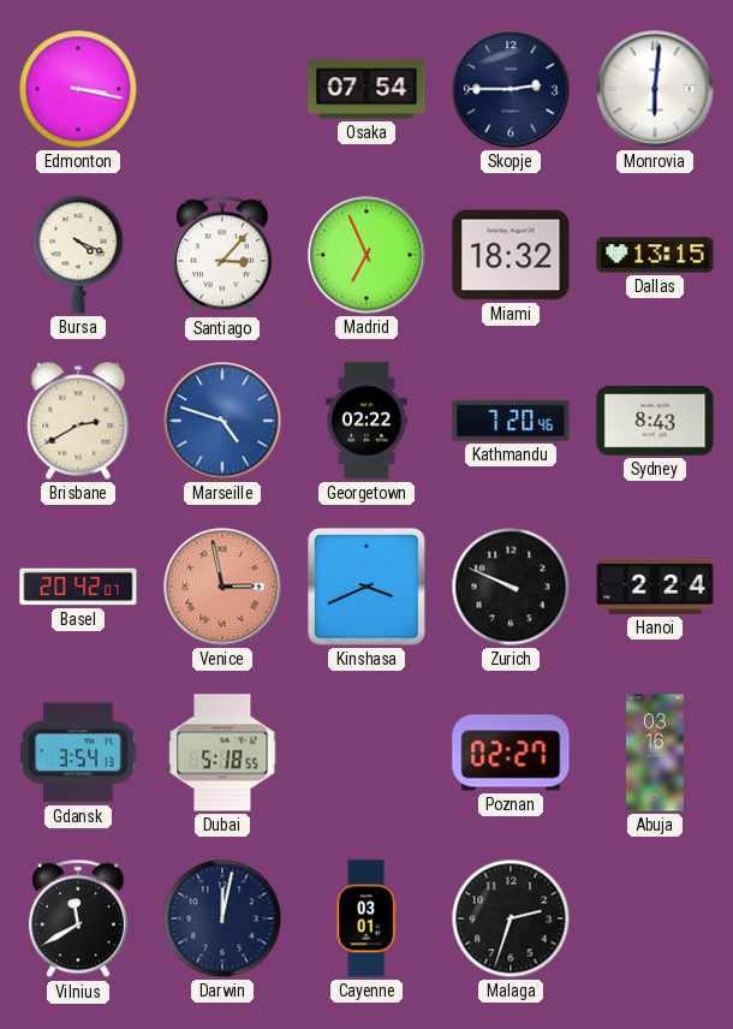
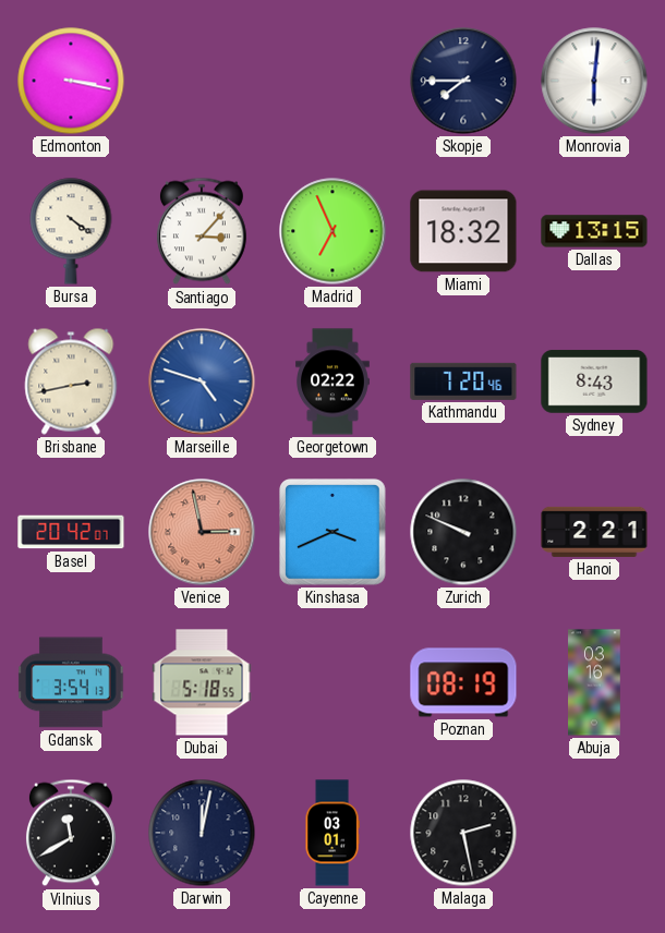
Osaka: 07:54 -> none
Skopje: 2:45 -> 7:45
Bursa: 4:19 -> 4:21
Brisbane: 2:40 -> 2:43
Hanoi: 2:24 -> 2:21
Poznan: 02:27 -> 08:19
Malaga: 2:33 -> 2:28
